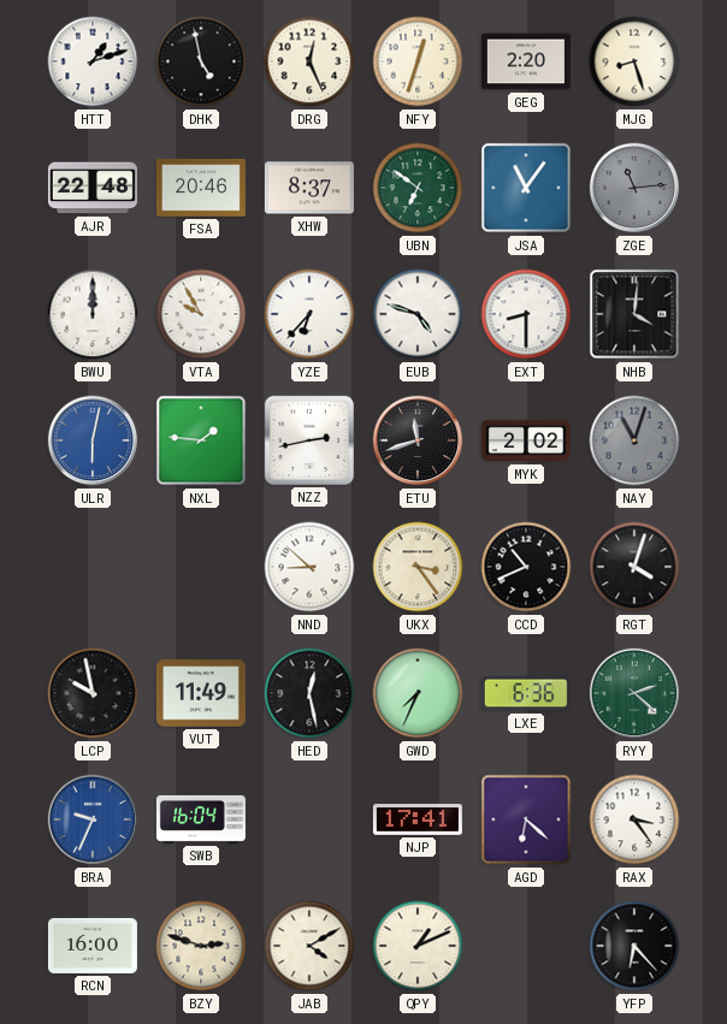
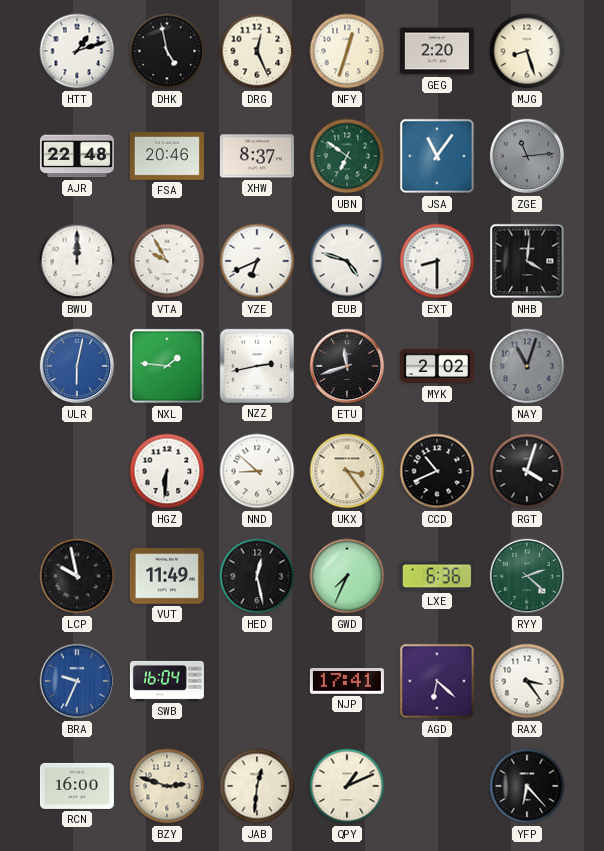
YZE: 6:37 -> 6:41
HGZ: none -> 6:31
JAB: 4:10 -> 12:31
